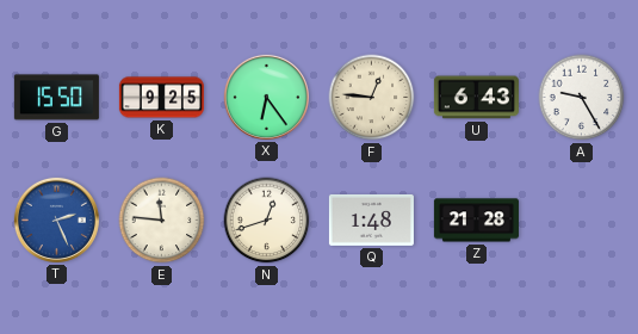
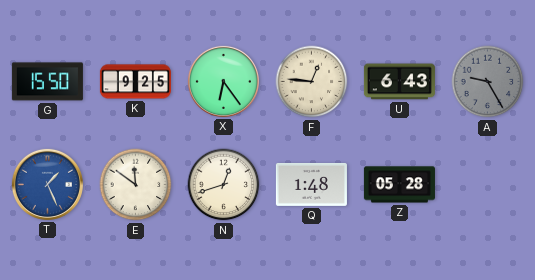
A dial: white -> grey
T: 2:26 -> 1:26
E: 11:46 -> 11:51
Z: 21:28 -> 05:28
